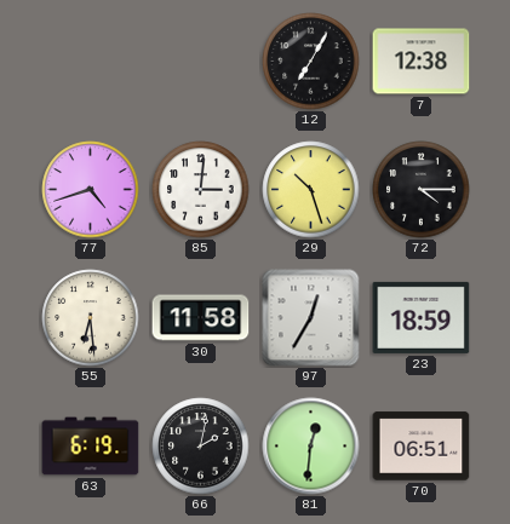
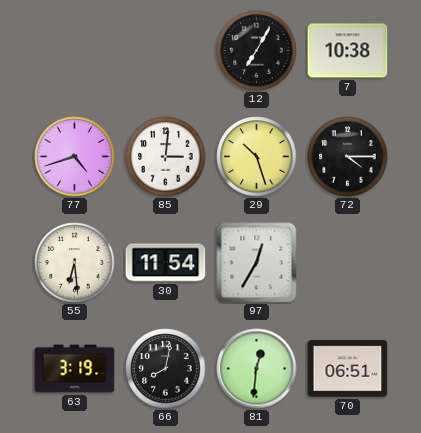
7: 12:38 -> 10:38
30: 11:58 -> 11:54
23: 18:59 -> none
63: 6:19 -> 3:19
66: 2:02 -> 8:02
